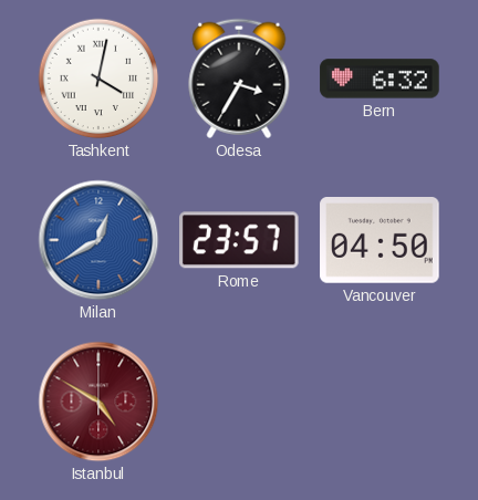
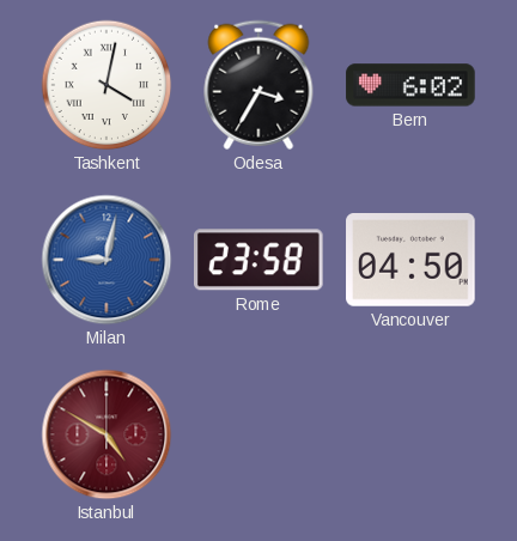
Bern: 6:32 -> 6:02
Milan: 12:40 -> 9:02
Rome: 23:57 -> 23:58
